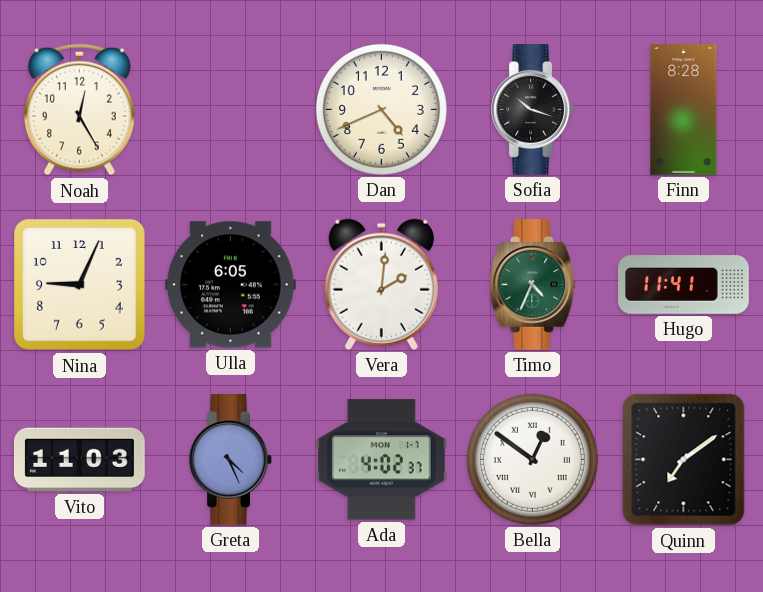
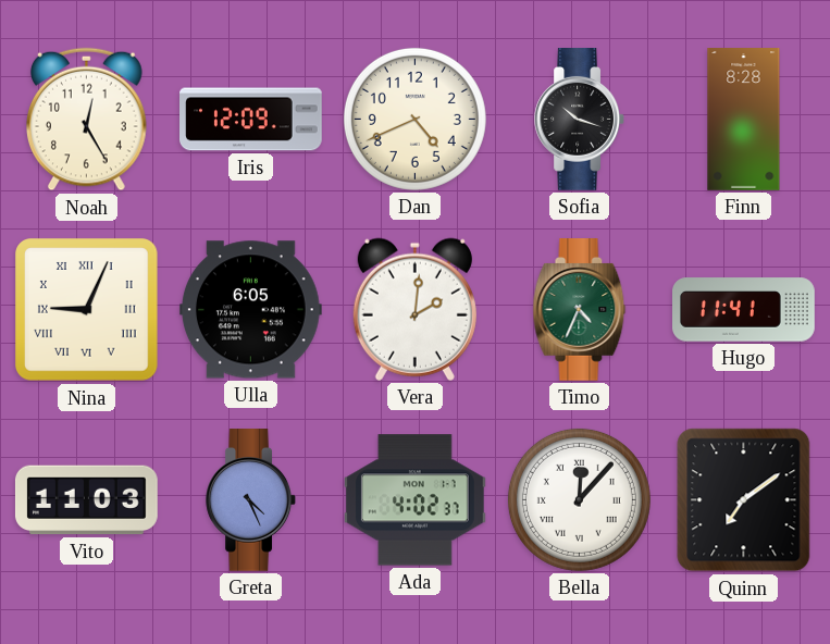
Iris: none -> 12:09
Nina numerals: Arabic -> Roman
Bella: 12:51 -> 12:07
